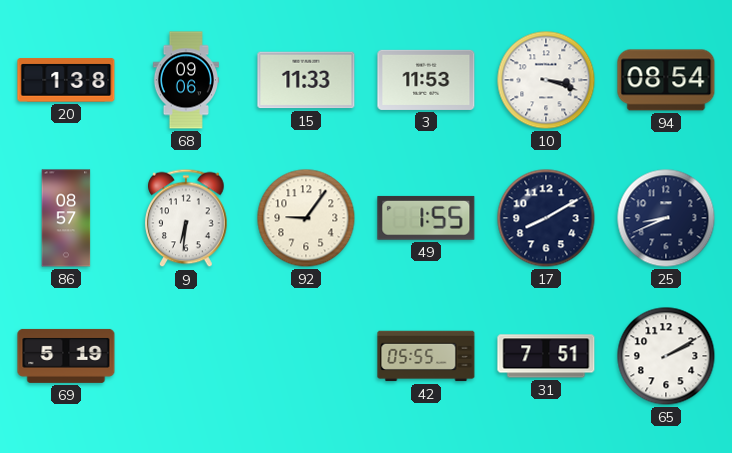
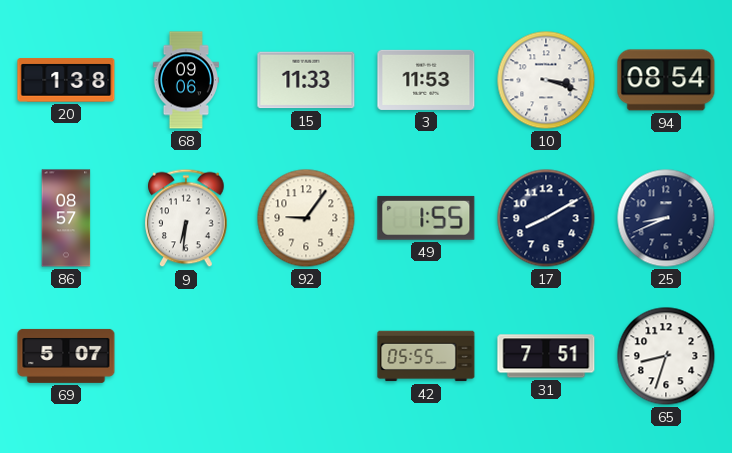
69: 5:19 -> 5:07
65: 2:10 -> 8:33
